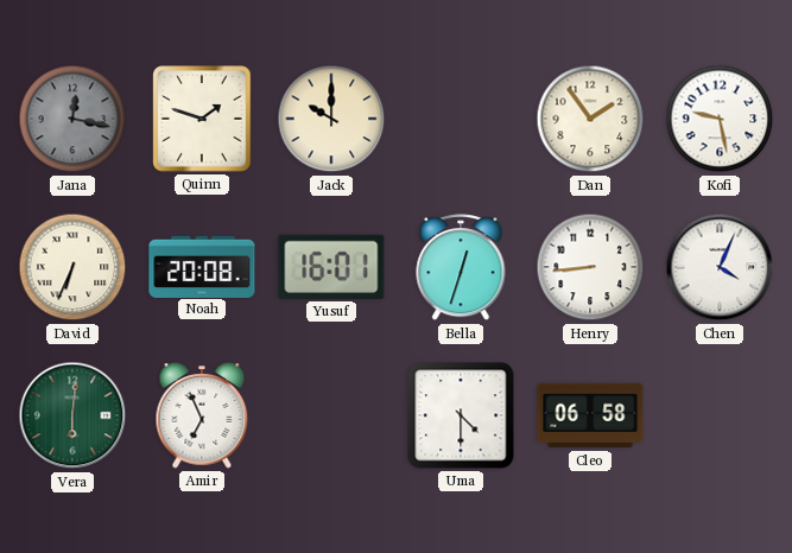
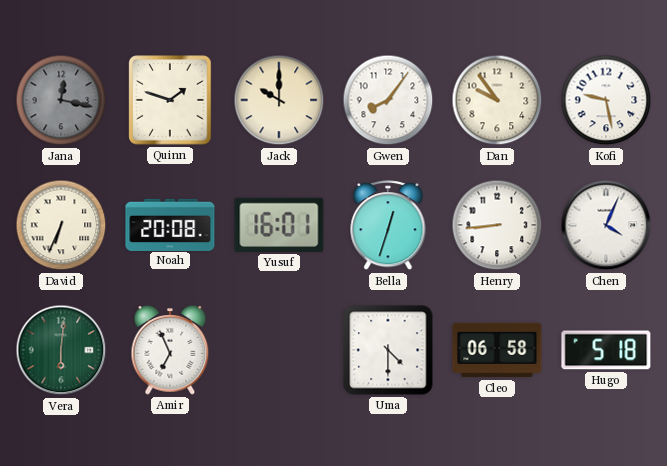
Gwen: none -> 8:06
Dan: 1:54 -> 9:54
Hugo: none -> 5:18
